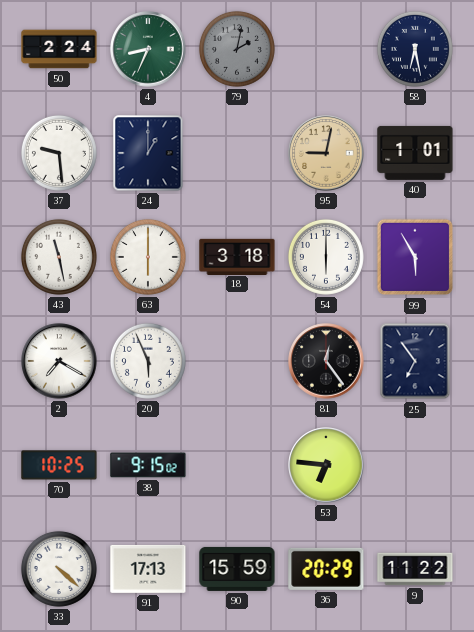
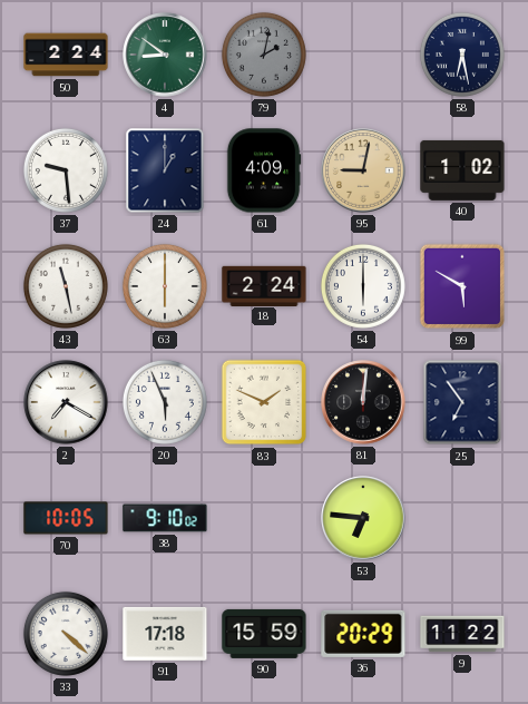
4: 8:34 -> 8:51
61: none -> 4:09
40: 1:01 -> 1:02
18: 3:18 -> 2:24
99: 5:55 -> 5:50
83: none -> 1:49
81: 12:24 -> 12:01
70: 10:25 -> 10:05
38: 9:15 -> 9:10
91: 17:13 -> 17:18
